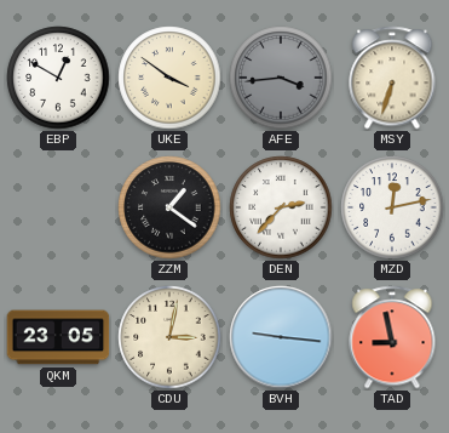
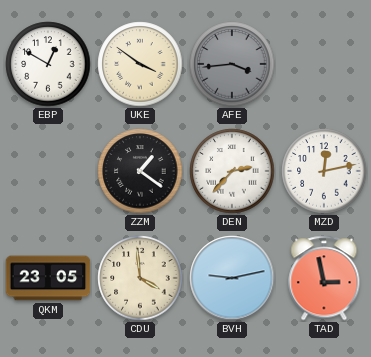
MSY: 6:33 -> none
CDU: 3:02 -> 3:59
BVH: 9:16 -> 9:13
TAD: 8:58 -> 2:58
